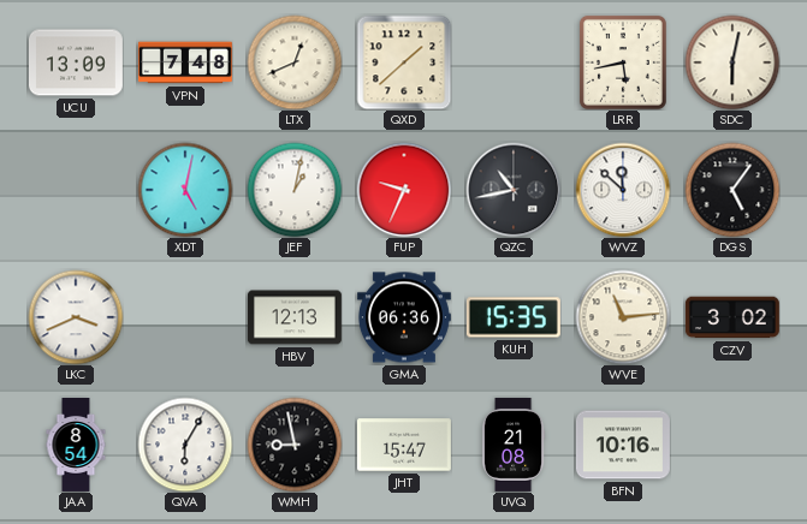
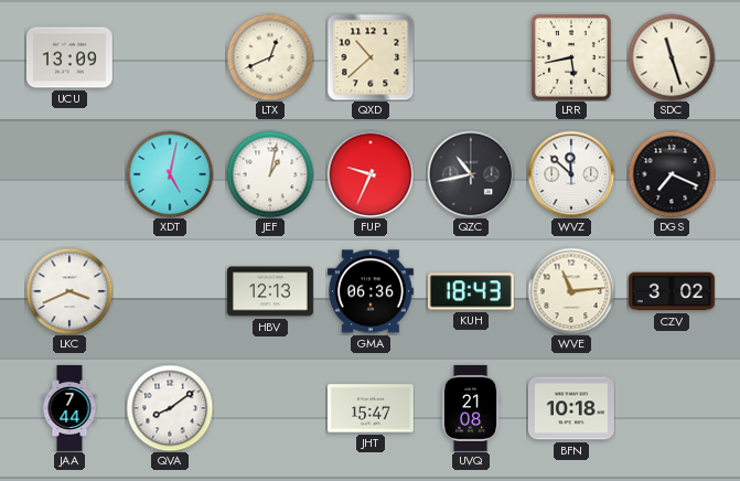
VPN: 7:48 -> none
QXD: 1:38 -> 10:38
SDC: 6:02 -> 11:27
DGS: 5:06 -> 7:19
KUH: 15:35 -> 18:43
JAA: 8:54 -> 7:44
QVA: 6:05 -> 8:09
WMH: 8:58 -> none
BFN: 10:16 -> 10:18
